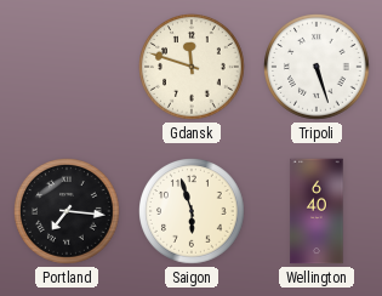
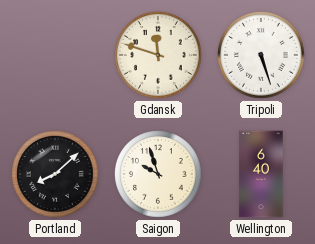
Portland: 7:16 -> 8:08
Saigon: 5:57 -> 9:57
